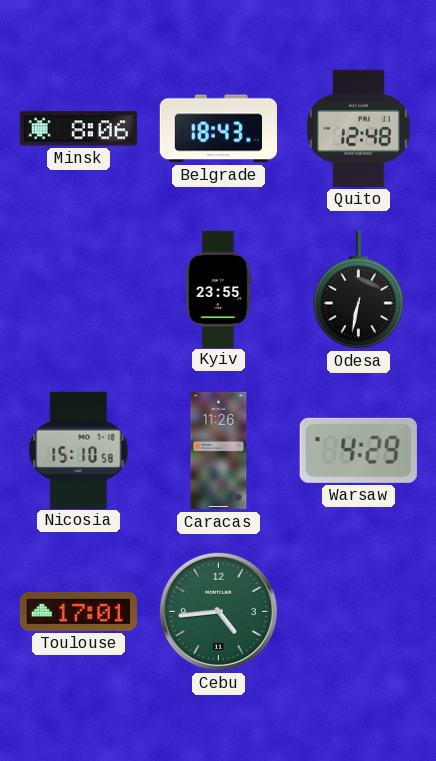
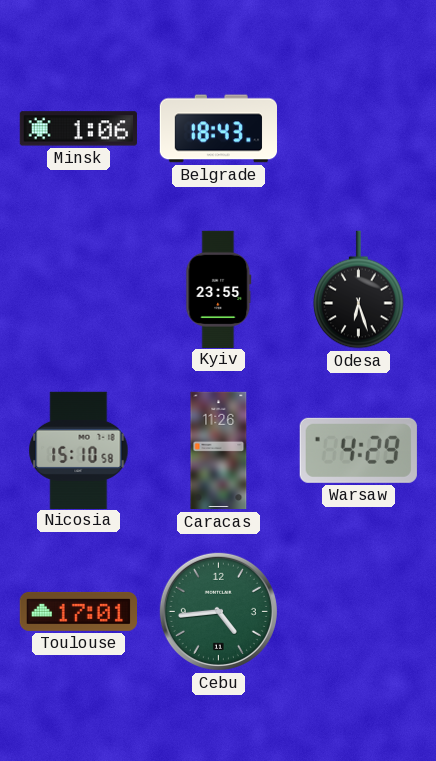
Minsk: 8:06 -> 1:06
Quito: 12:48 -> none
Odesa: 6:32 -> 6:27
